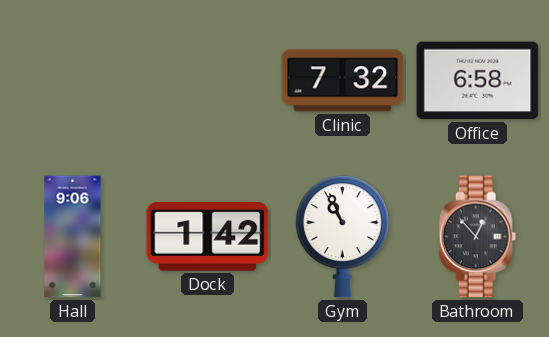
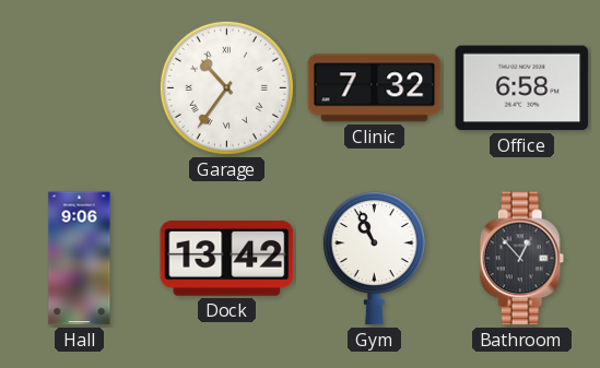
Garage: none -> 10:36
Dock: 1:42 -> 13:42
